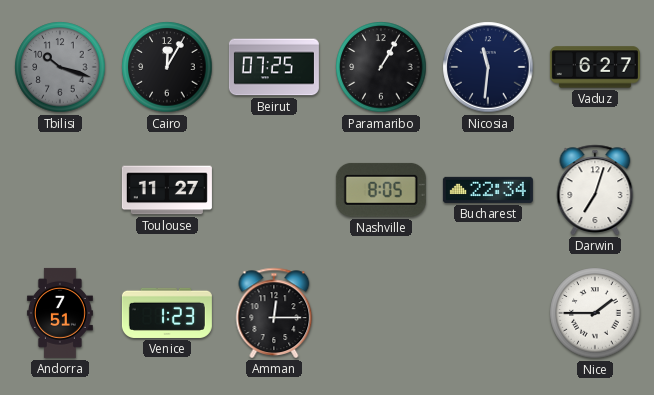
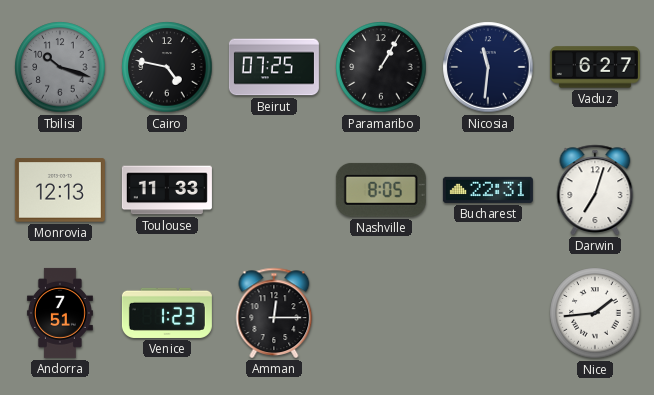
Cairo: 12:05 -> 4:47
Monrovia: none -> 12:13
Toulouse: 11:27 -> 11:33
Bucharest: 22:34 -> 22:31
Nice: 1:45 -> 1:44
